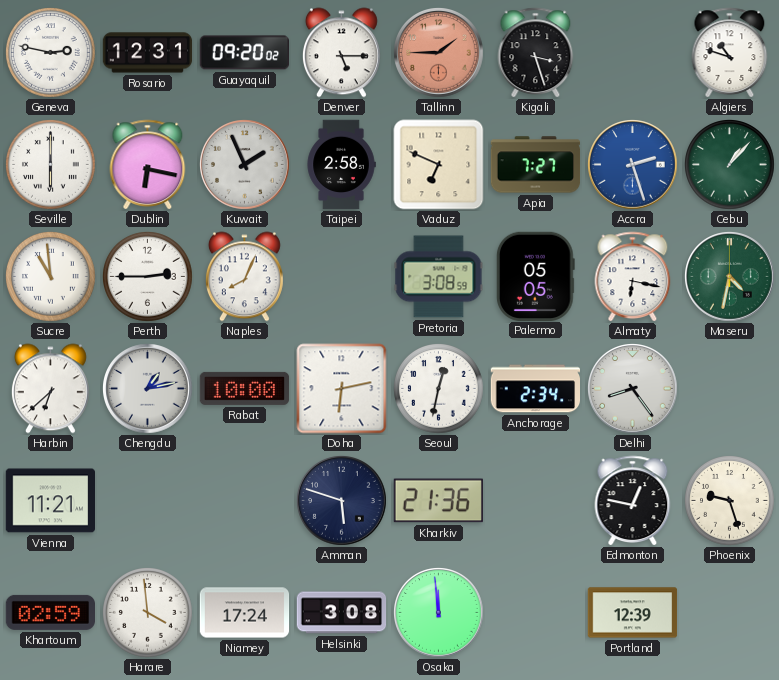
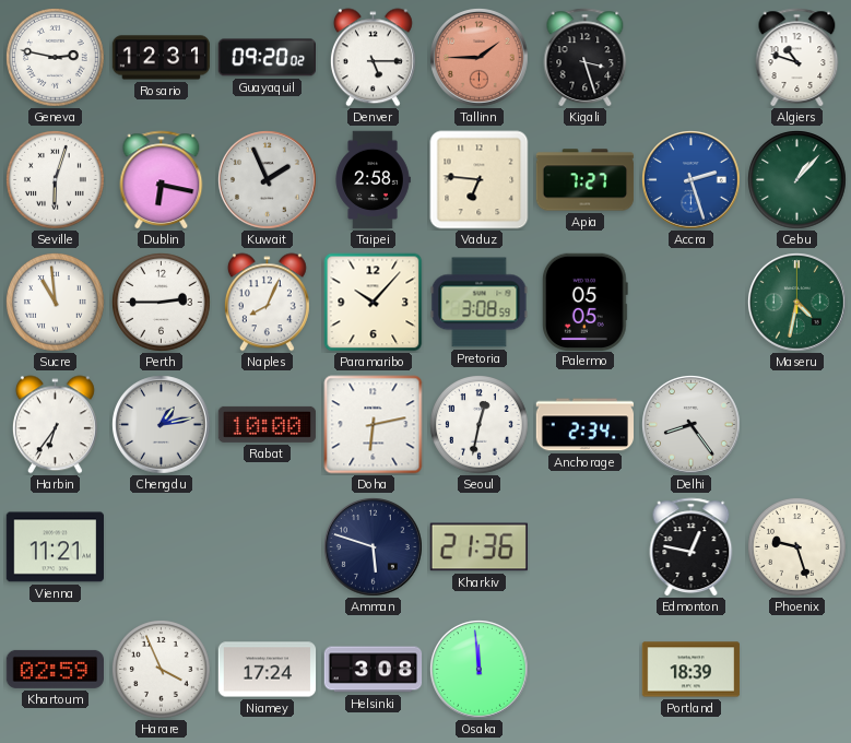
Seville: 6:00 -> 6:03
Vaduz: 6:49 -> 6:46
Paramaribo: none -> 10:07
Almaty: 6:17 -> none
Harbin: 6:38 -> 6:36
Harare: 3:59 -> 3:56
Portland: 12:39 -> 18:39
